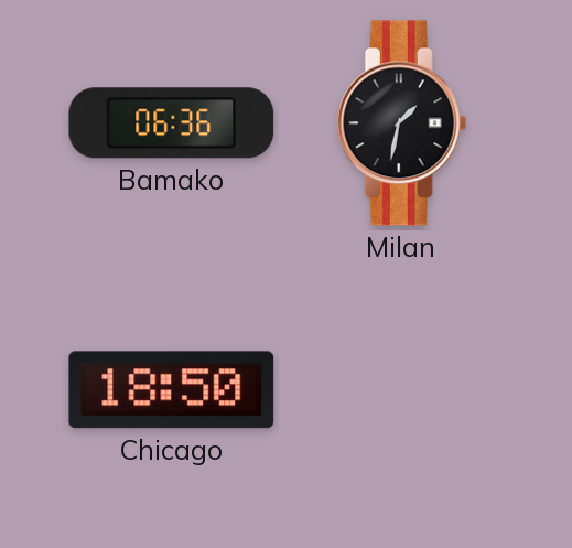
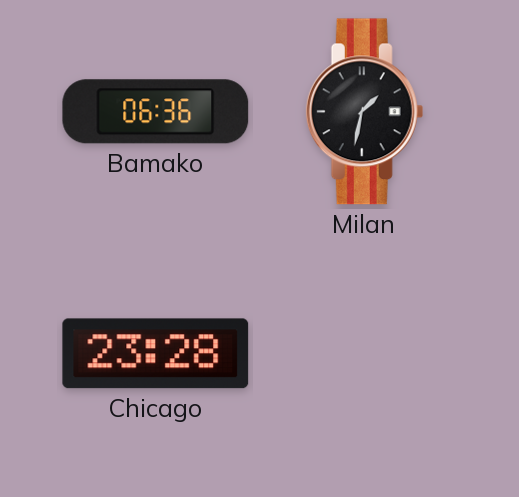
Chicago: 18:50 -> 23:28
